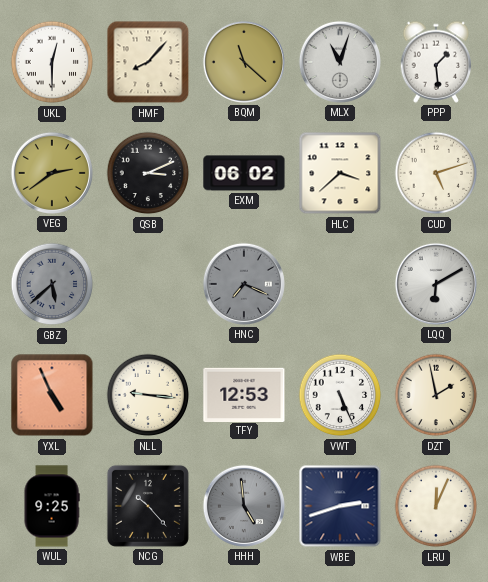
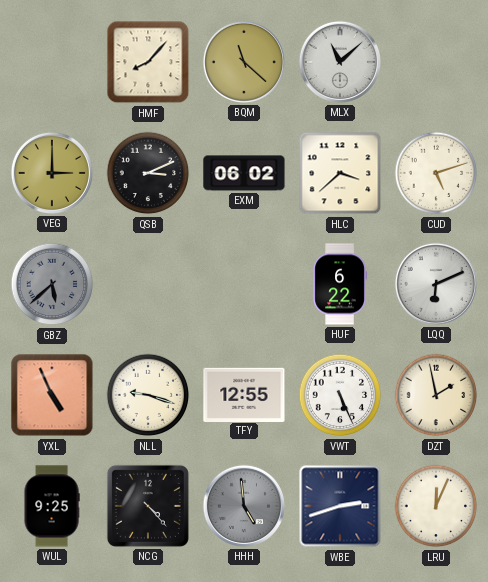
UKL: 12:30 -> none
MLX: 11:03 -> 11:08
PPP: 1:29 -> none
VEG: 2:39 -> 3:00
HNC: 7:19 -> none
HUF: none -> 6:22
LQQ: 6:10 -> 6:11
NLL: 9:16 -> 9:18
TFY: 12:53 -> 12:55
NCG: 10:23 -> 4:23
